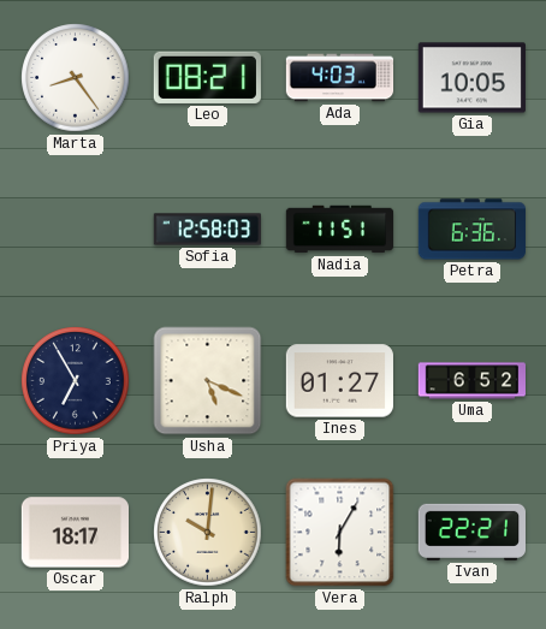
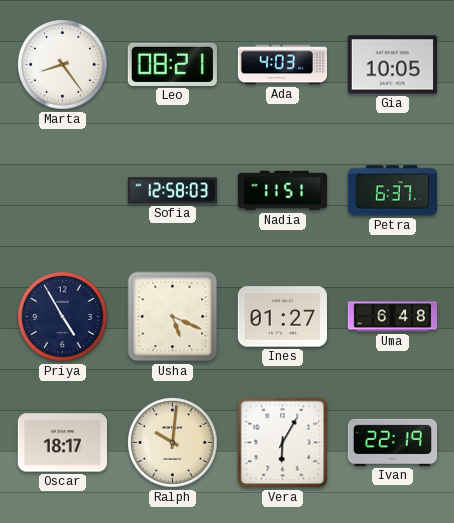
Petra: 6:36 -> 6:37
Priya: 6:55 -> 4:55
Uma: 6:52 -> 6:48
Ivan: 22:21 -> 22:19
